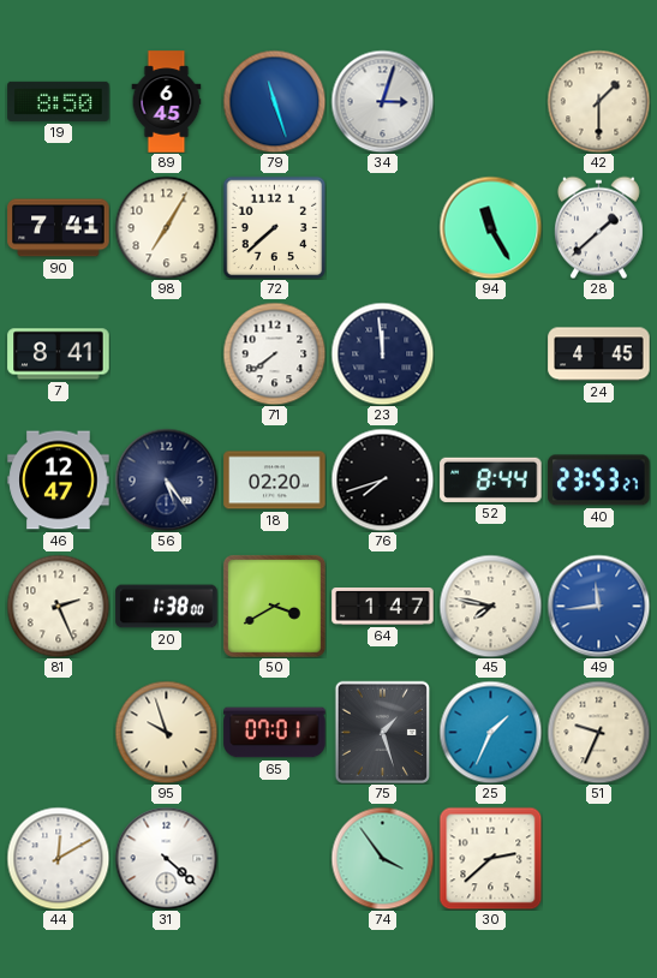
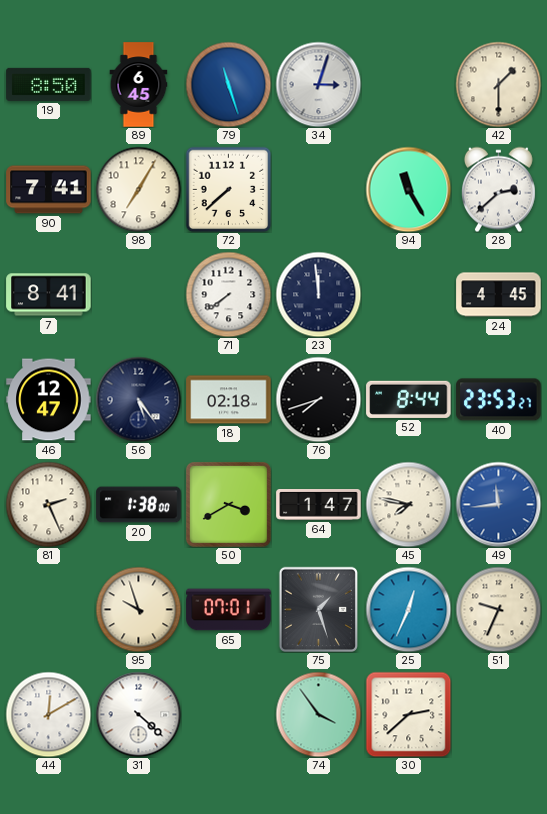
28: 1:38 -> 2:38
18: 02:20 -> 02:18
25: 1:34 -> 12:34
